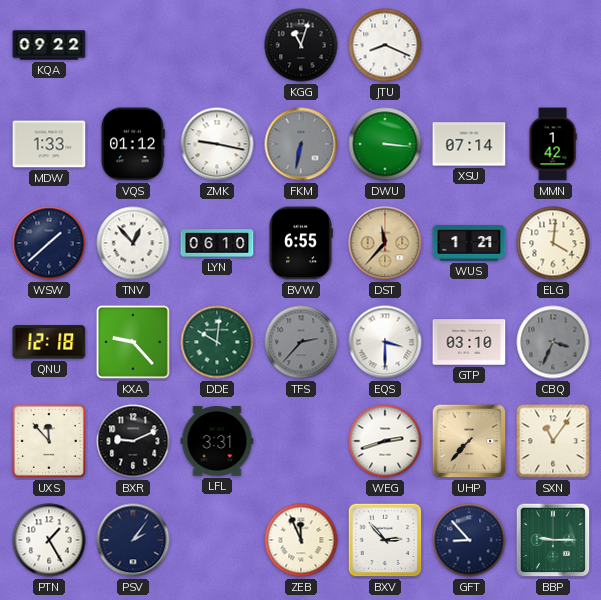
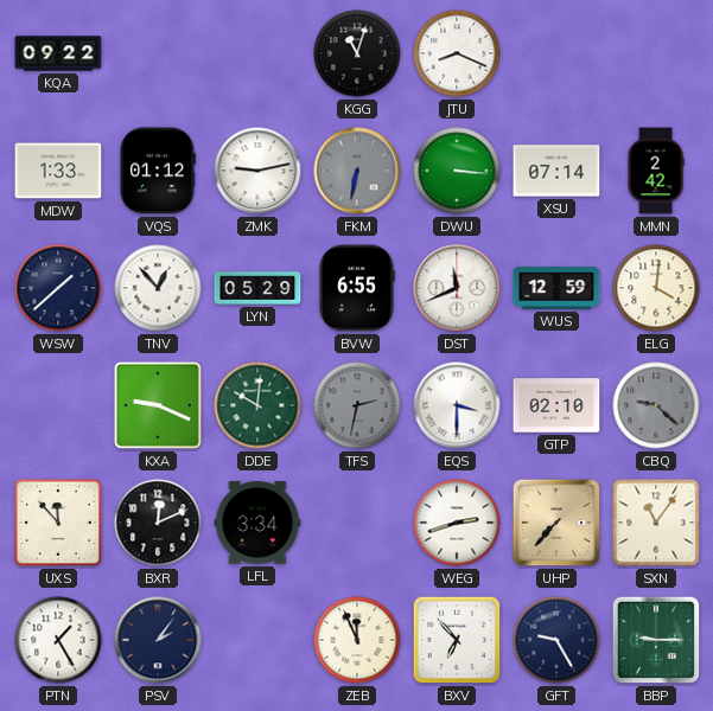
ZMK: 9:17 -> 9:13
MMN: 1:42 -> 2:42
LYN: 06:10 -> 05:29
DST: 11:37 -> 11:41
DST dial: champagne -> white
WUS: 1:21 -> 12:59
QNU: 12:18 -> none
KXA: 9:23 -> 9:19
TFS: 2:37 -> 2:32
GTP: 03:10 -> 02:10
CBQ: 3:34 -> 9:22
BXR: 9:11 -> 12:11
LFL: 3:31 -> 3:34
BXV: 2:53 -> 6:53
GFT: 8:53 -> 9:25
